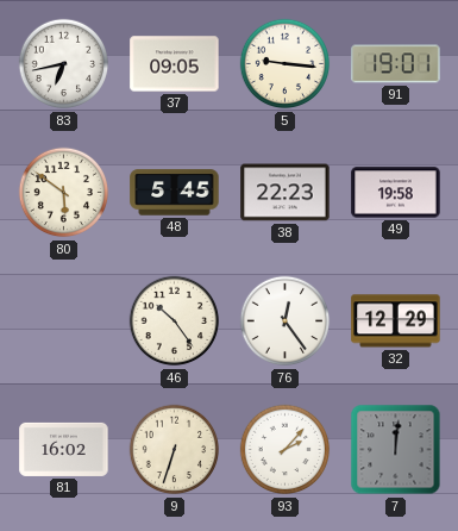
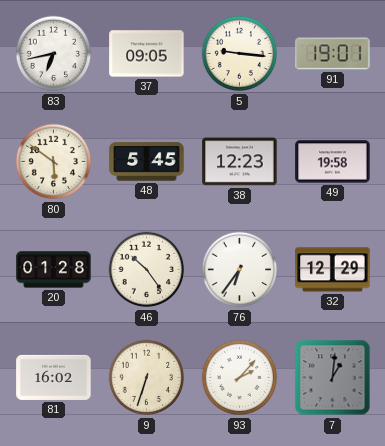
38: 22:23 -> 12:23
20: none -> 01:28
76: 12:24 -> 6:36
7: 12:01 -> 1:01
